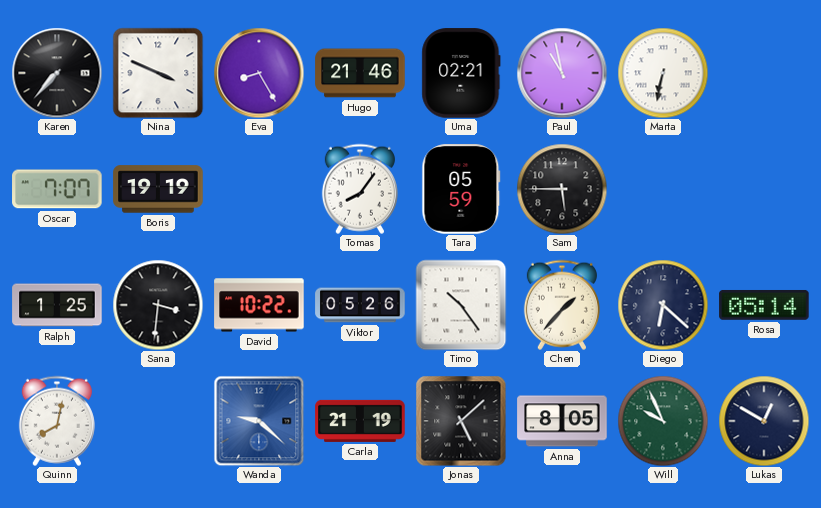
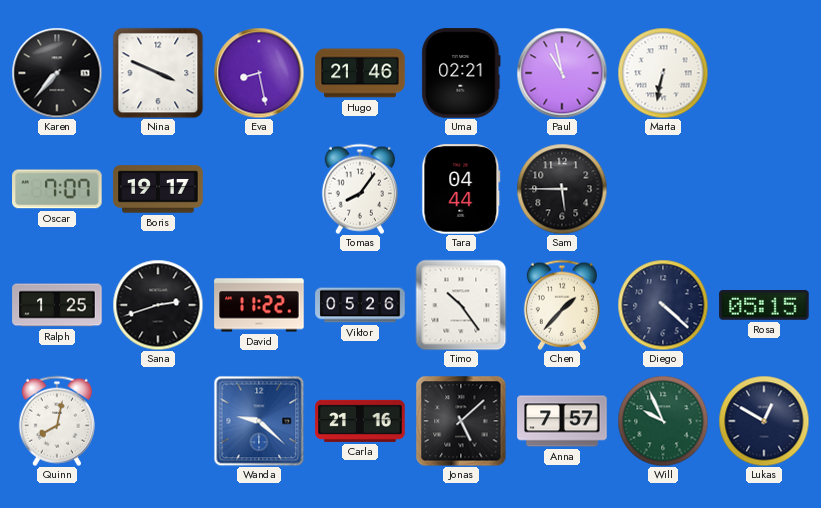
Eva: 8:25 -> 8:28
Boris: 19:19 -> 19:17
Tara: 05:59 -> 04:44
Sana: 3:31 -> 2:42
David: 10:22 -> 11:22
Diego: 6:22 -> 4:22
Rosa: 05:14 -> 05:15
Carla: 21:19 -> 21:16
Anna: 8:05 -> 7:57
